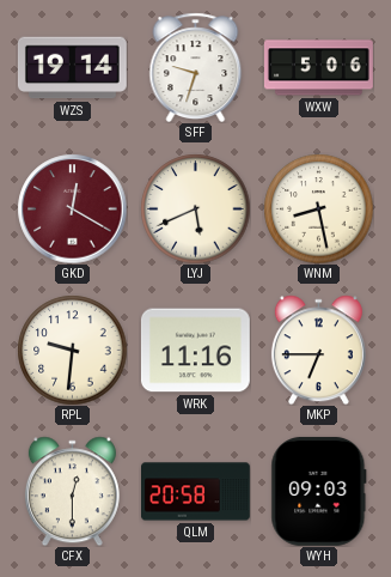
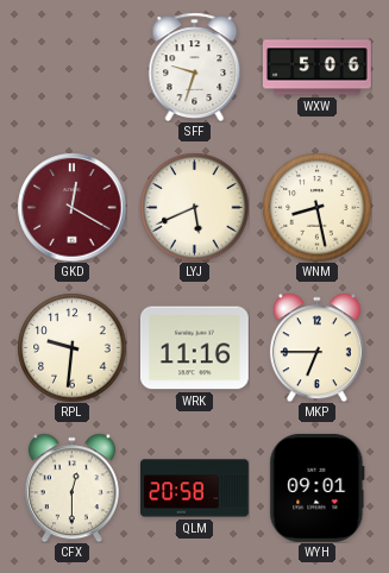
WZS: 19:14 -> none
WYH: 09:03 -> 09:01
